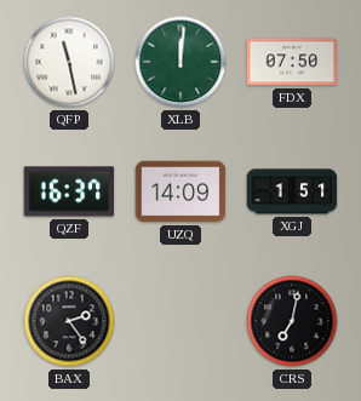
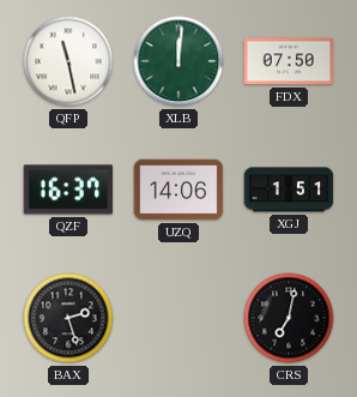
UZQ: 14:09 -> 14:06
BAX: 2:24 -> 2:27
